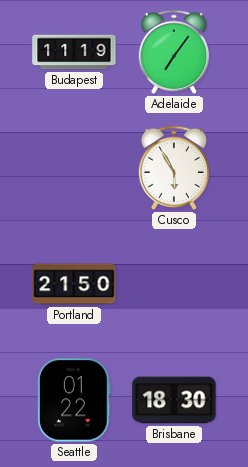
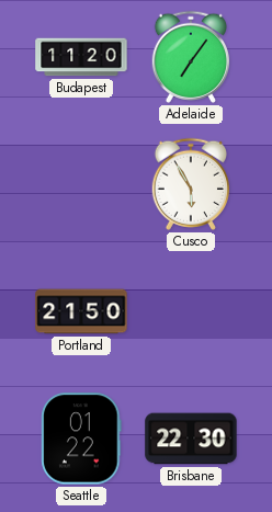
Budapest: 11:19 -> 11:20
Brisbane: 18:30 -> 22:30
